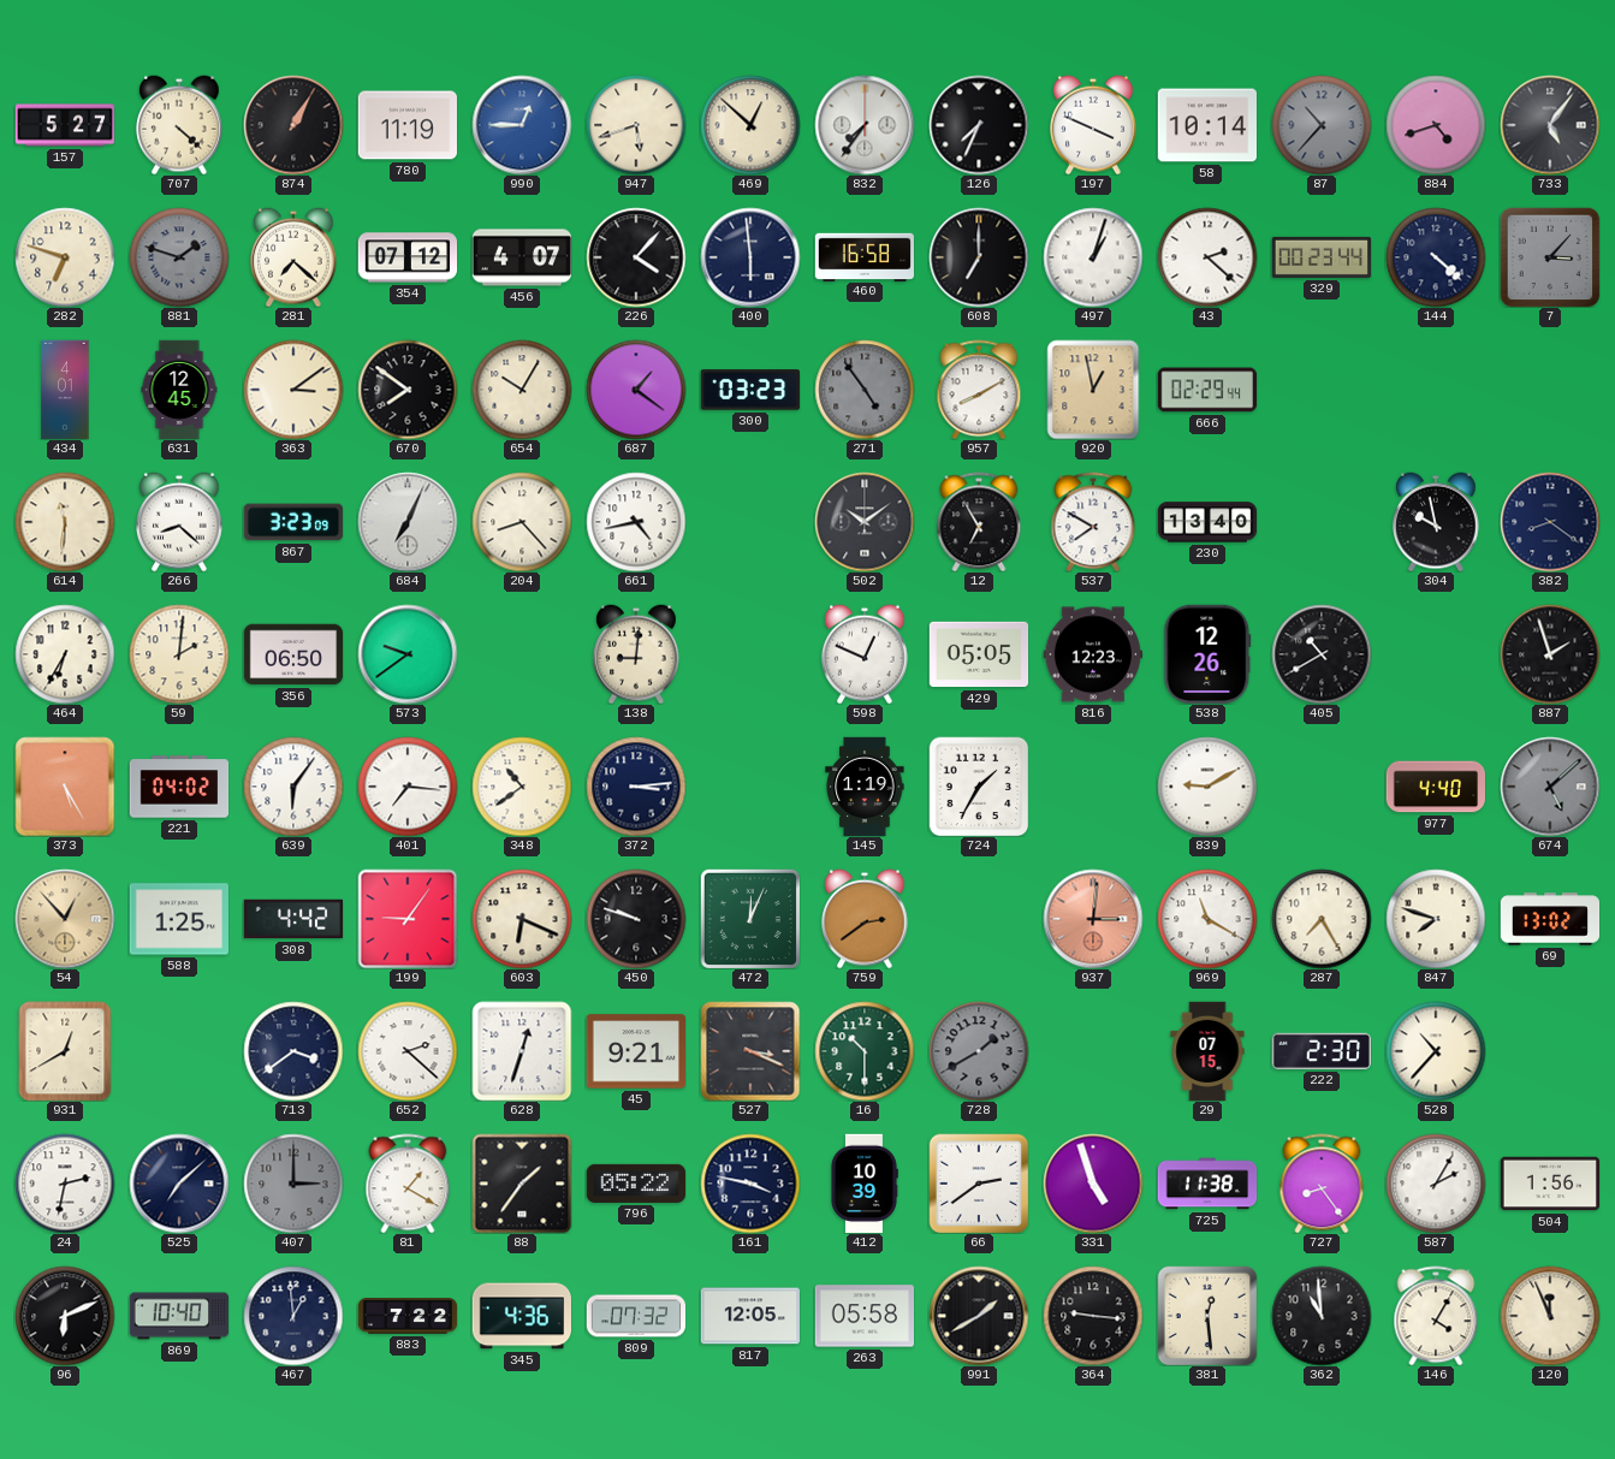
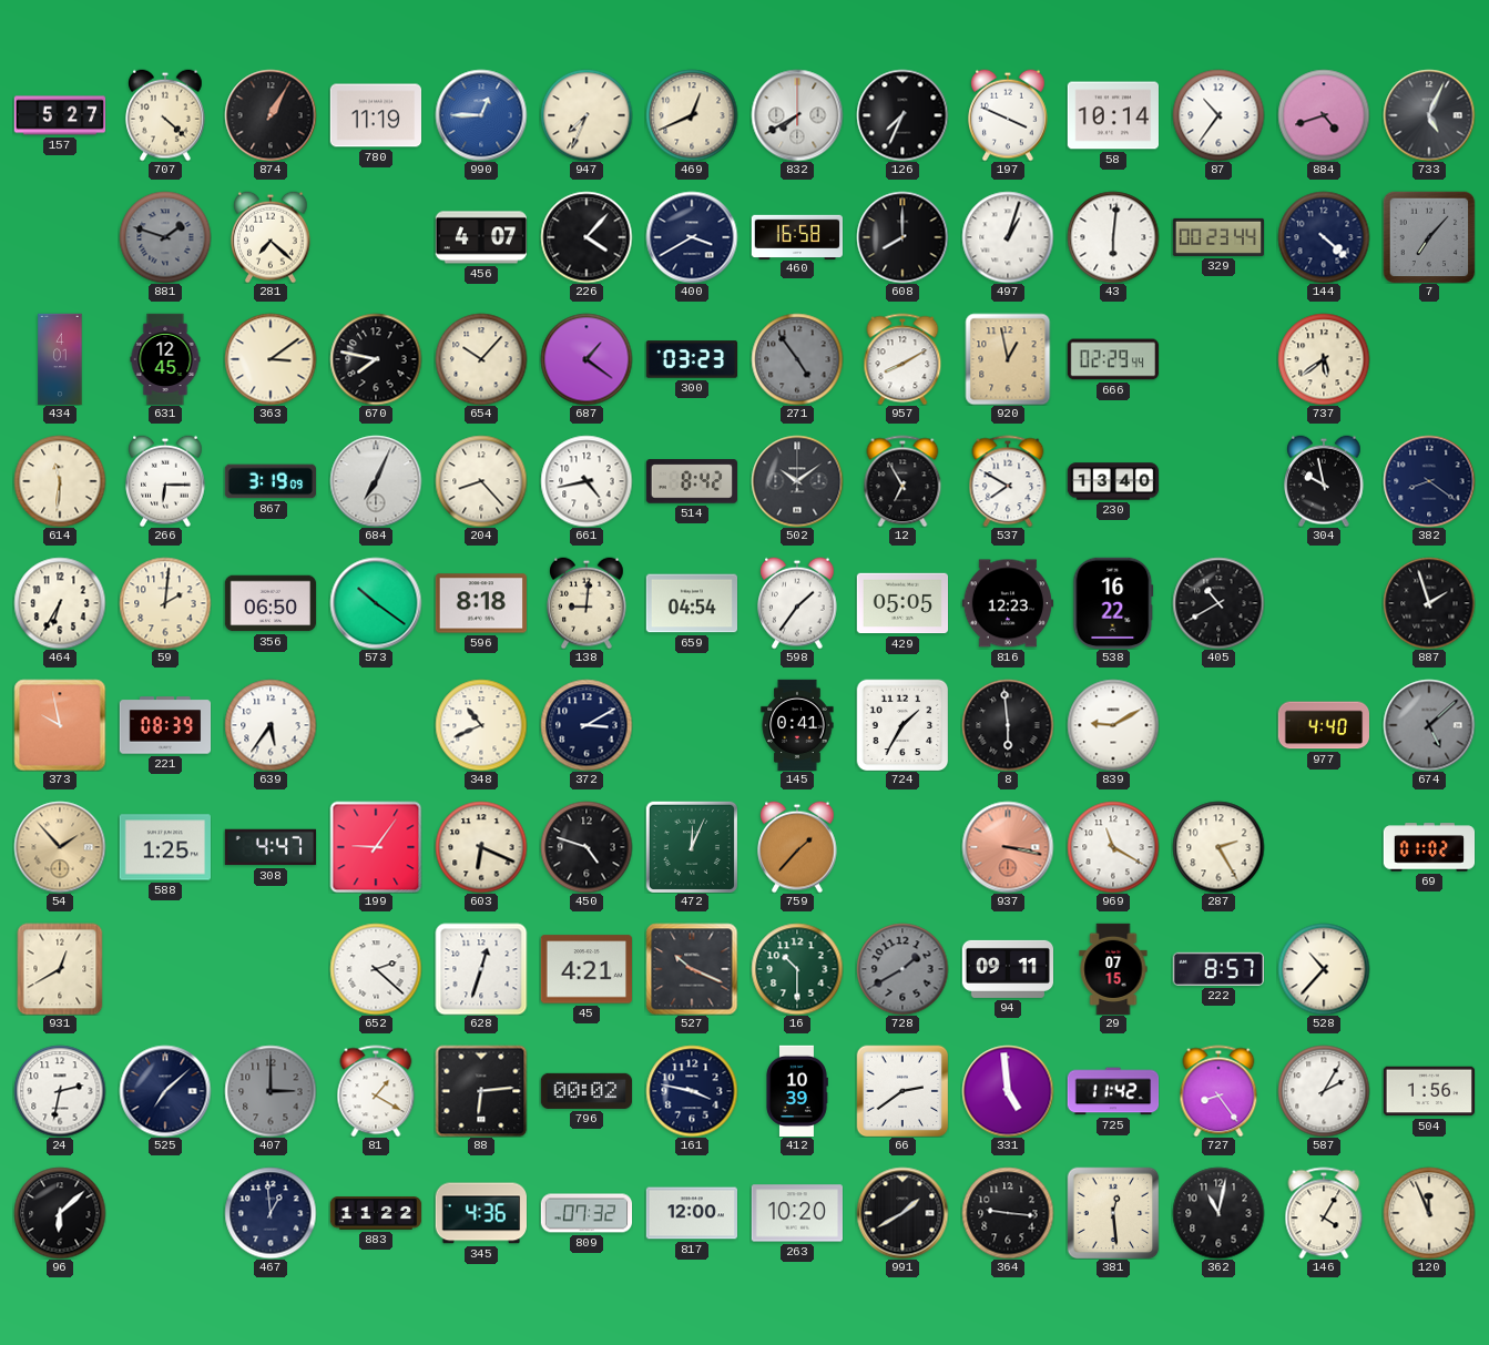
947: 5:42 -> 7:34
469: 12:52 -> 12:41
832: 7:36 -> 7:40
87: 10:37 -> 10:36
87 dial: grey -> white
733: 5:06 -> 5:04
282: 6:48 -> none
354: 07:12 -> none
400: 5:59 -> 3:40
608: 7:00 -> 8:00
43: 2:22 -> 6:01
7: 3:07 -> 7:07
670: 7:51 -> 7:47
654: 10:05 -> 10:07
737: none -> 5:39
266: 8:22 -> 6:15
867: 3:23 -> 3:19
514: none -> 8:42
573: 9:39 -> 10:21
596: none -> 8:18
659: none -> 04:54
598: 12:49 -> 1:36
538: 12:26 -> 16:22
373: 5:25 -> 9:58
221: 04:02 -> 08:39
639: 6:06 -> 5:36
401: 7:16 -> none
348: 10:39 -> 10:41
372: 3:14 -> 3:10
145: 1:19 -> 0:41
8: none -> 5:59
54: 12:53 -> 1:53
308: 4:42 -> 4:47
450: 9:48 -> 4:48
759: 2:39 -> 1:37
937: 3:01 -> 3:17
287: 7:25 -> 2:25
847: 7:48 -> none
69: 13:02 -> 01:02
713: 3:39 -> none
45: 9:21 -> 4:21
527: 3:19 -> 10:19
94: none -> 09:11
222: 2:30 -> 8:57
88: 1:36 -> 6:14
796: 05:22 -> 00:02
331: 4:57 -> 4:59
725: 11:38 -> 11:42
96: 6:11 -> 6:08
869: 10:40 -> none
883: 7:22 -> 11:22
817: 12:05 -> 12:00
263: 05:58 -> 10:20
362: 10:59 -> 11:02
